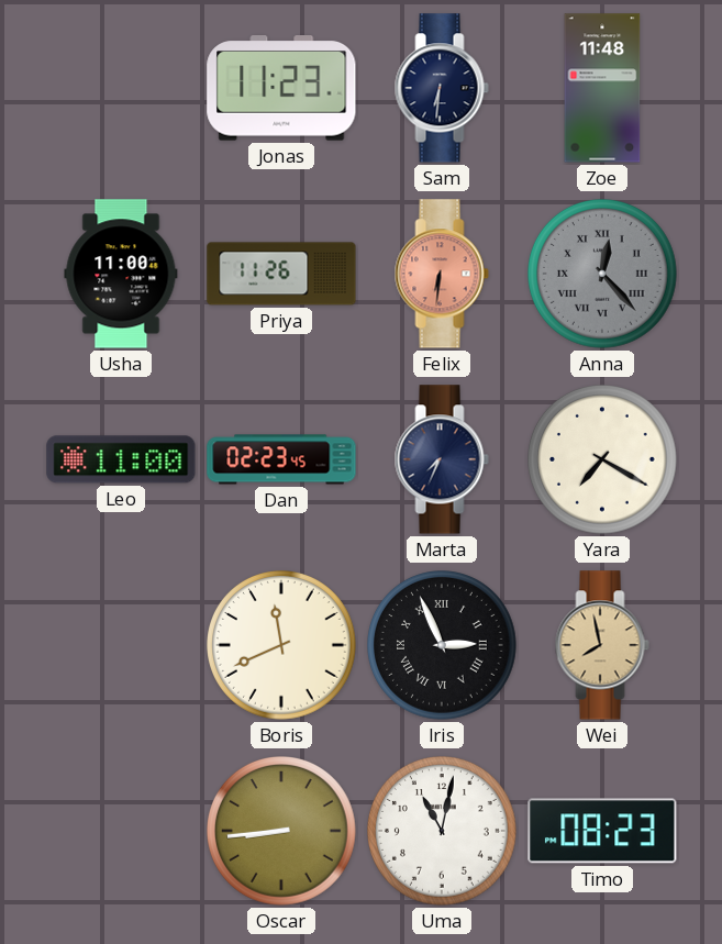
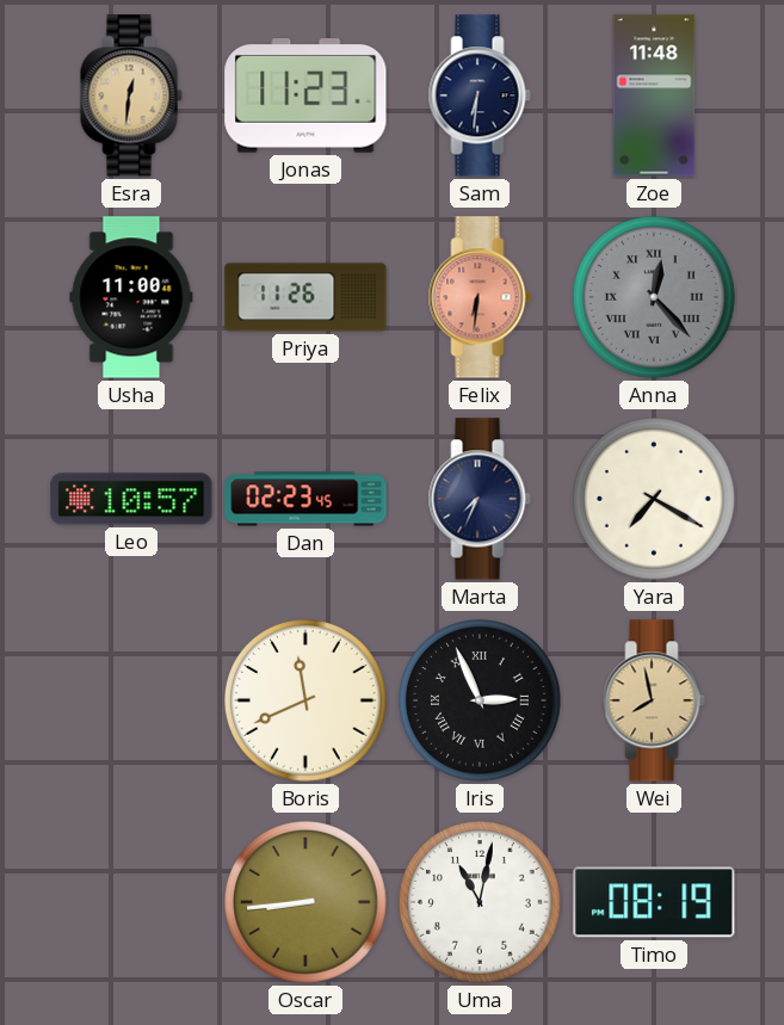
Esra: none -> 12:31
Leo: 11:00 -> 10:57
Timo: 08:23 -> 08:19
